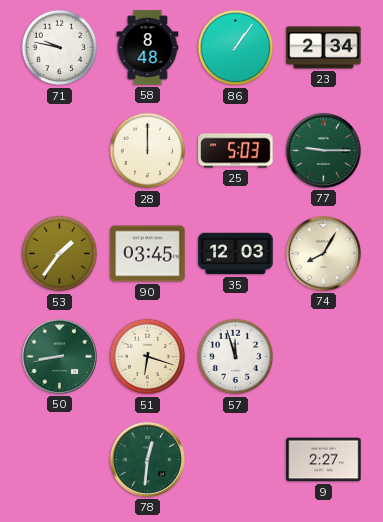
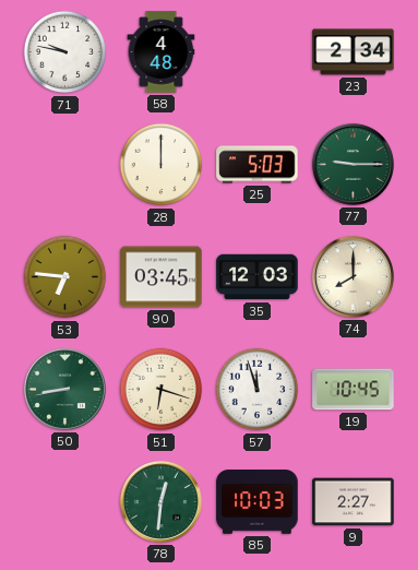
58: 8:48 -> 4:48
86: 1:06 -> none
53: 1:36 -> 6:46
74: 8:05 -> 8:00
19: none -> 10:45
85: none -> 10:03
